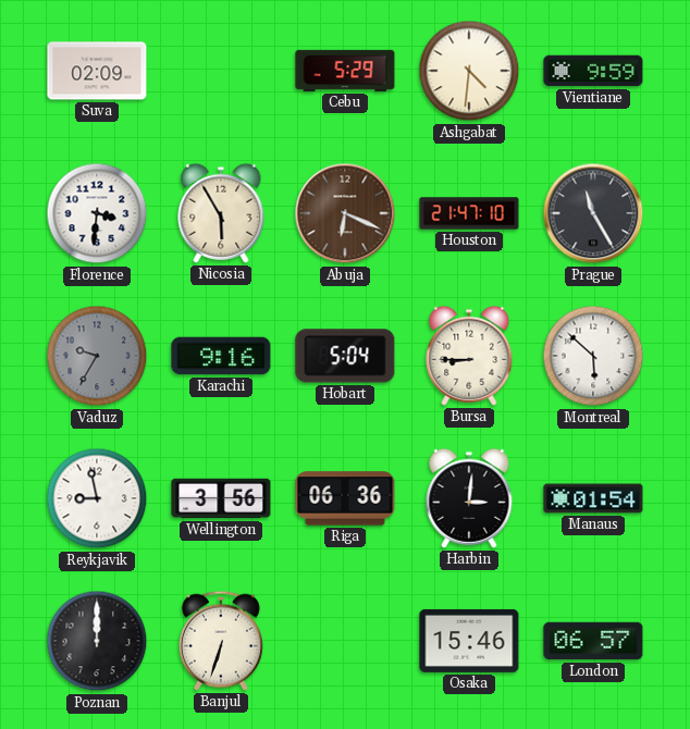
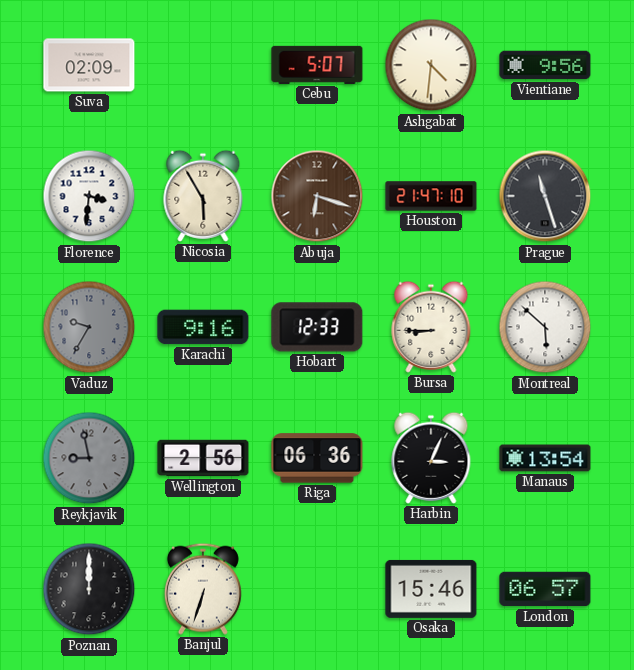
Cebu: 5:29 -> 5:07
Vientiane: 9:59 -> 9:56
Abuja: 6:19 -> 6:18
Prague: 11:25 -> 11:27
Hobart: 5:04 -> 12:33
Reykjavik dial: white -> grey
Wellington: 3:56 -> 2:56
Harbin: 3:01 -> 3:04
Manaus: 01:54 -> 13:54
